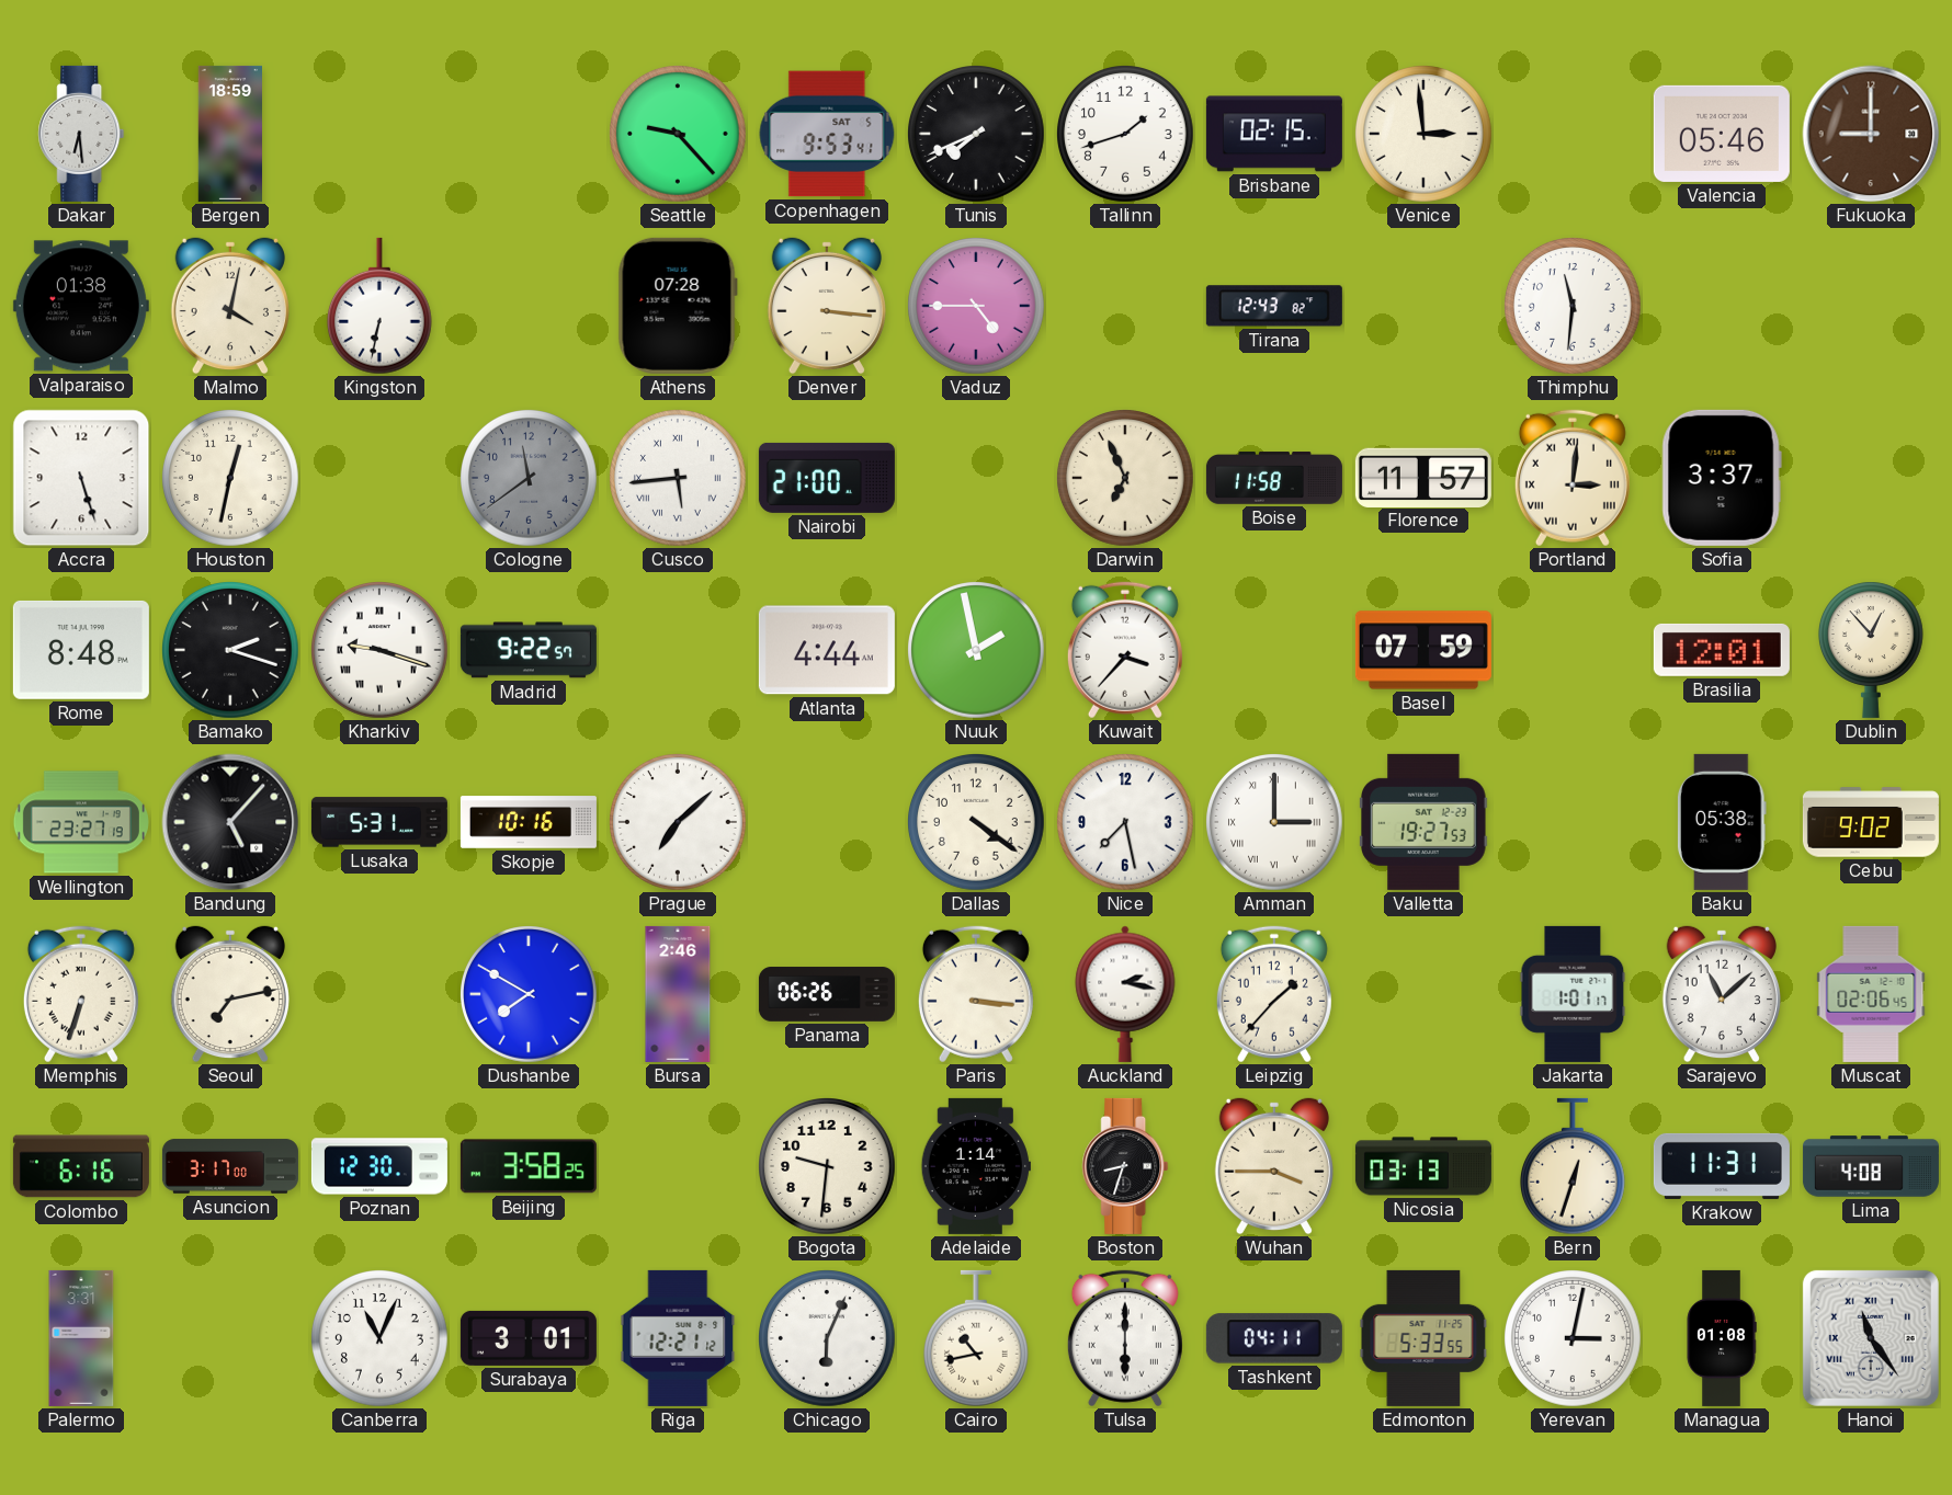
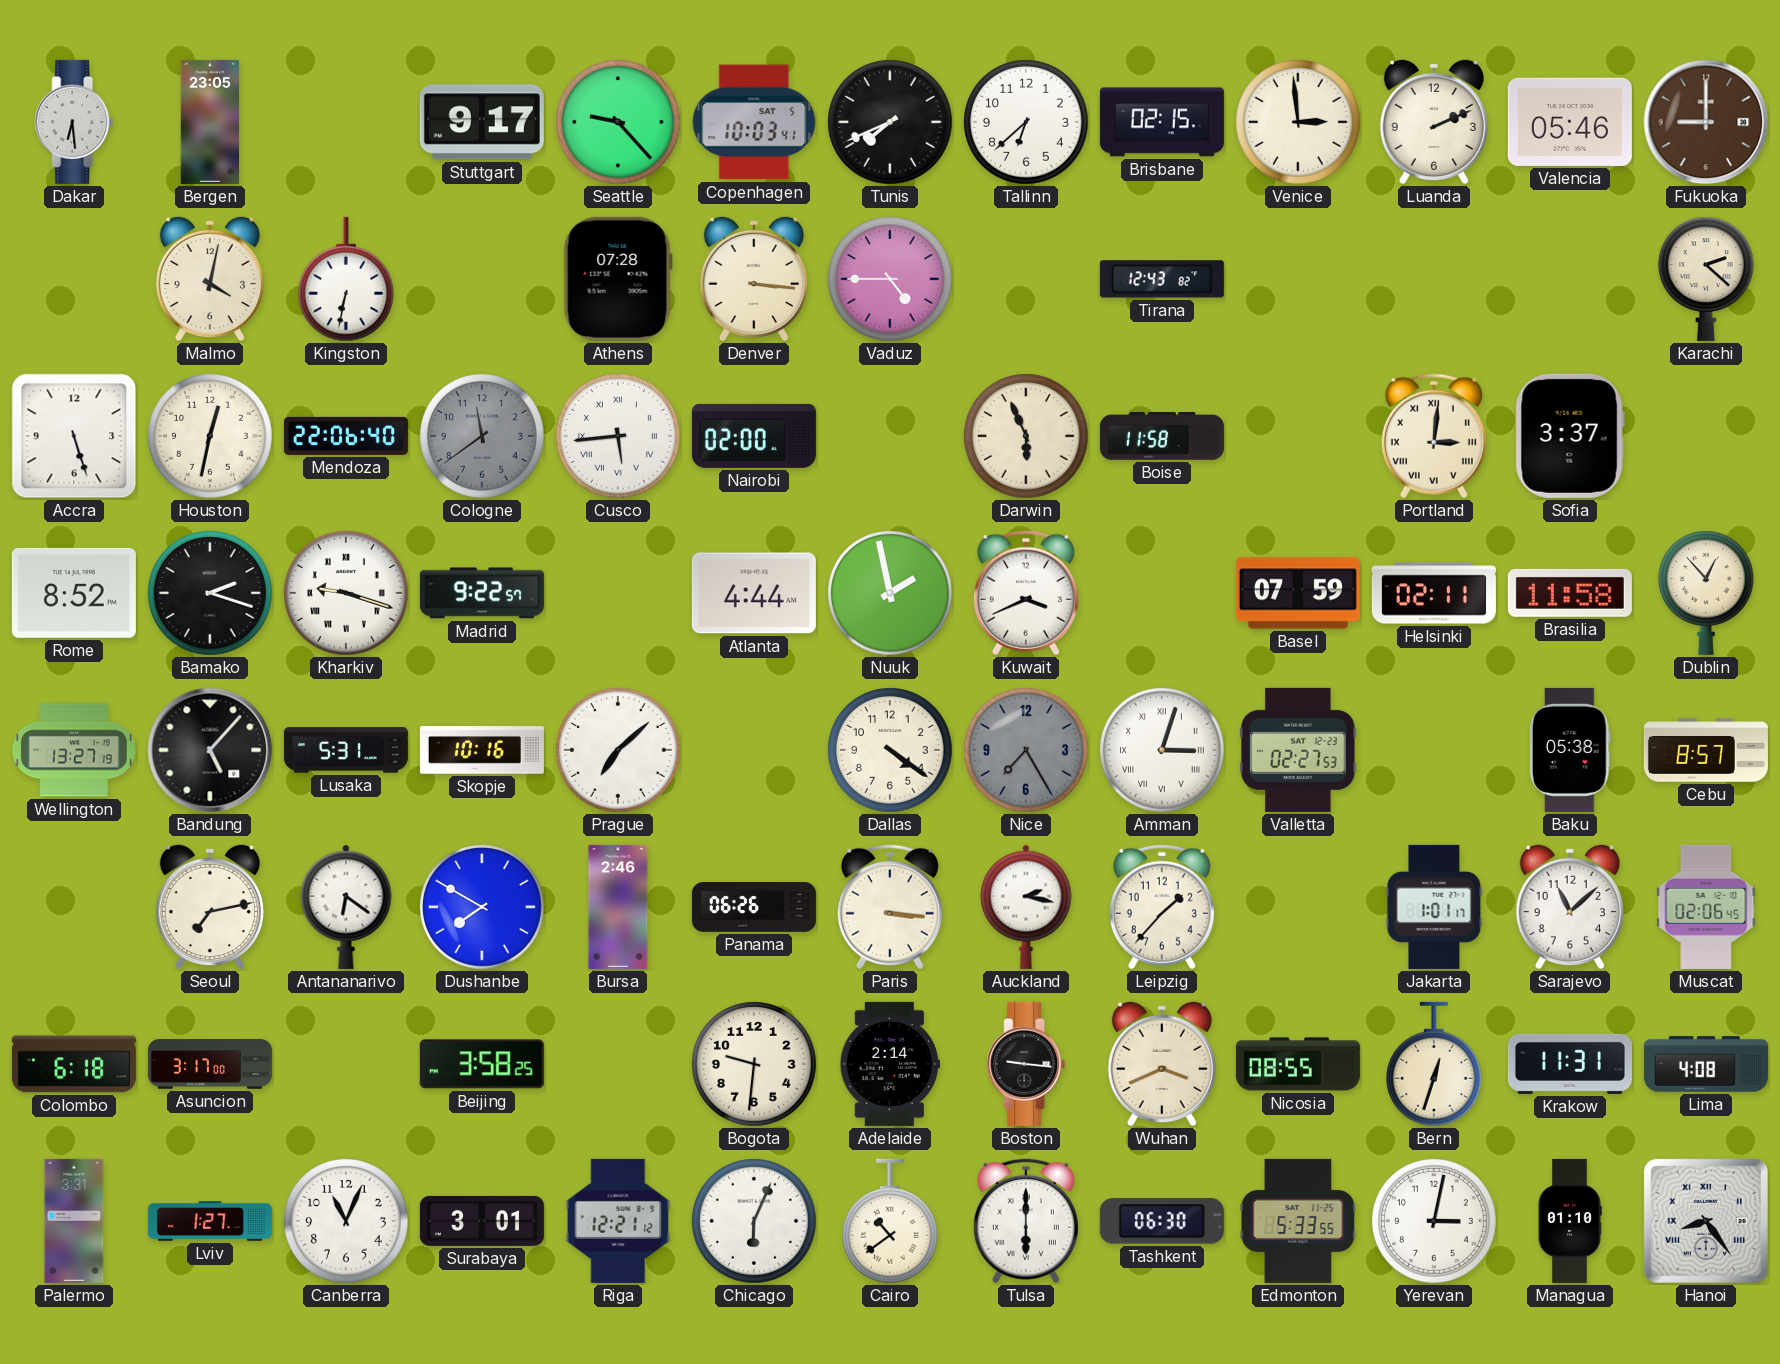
Bergen: 18:59 -> 23:05
Stuttgart: none -> 9:17
Copenhagen: 9:53 -> 10:03
Tallinn: 1:42 -> 6:38
Luanda: none -> 2:11
Valparaiso: 01:38 -> none
Thimphu: 11:31 -> none
Karachi: none -> 2:22
Mendoza: none -> 22:06
Nairobi: 21:00 -> 02:00
Darwin: 6:56 -> 5:56
Florence: 11:57 -> none
Rome: 8:48 -> 8:52
Kuwait: 3:37 -> 3:41
Helsinki: none -> 02:11
Brasilia: 12:01 -> 11:58
Wellington: 23:27 -> 13:27
Nice: 7:28 -> 7:25
Nice dial: white -> grey
Amman: 3:00 -> 3:03
Valletta: 19:27 -> 02:27
Cebu: 9:02 -> 8:57
Memphis: 6:33 -> none
Antananarivo: none -> 6:21
Colombo: 6:16 -> 6:18
Poznan: 12:30 -> none
Adelaide: 1:14 -> 2:14
Boston: 8:33 -> 9:16
Wuhan: 3:45 -> 3:41
Nicosia: 03:13 -> 08:55
Lviv: none -> 1:27
Cairo: 10:43 -> 10:39
Tashkent: 04:11 -> 06:30
Managua: 01:08 -> 01:10
Hanoi: 11:24 -> 8:24
